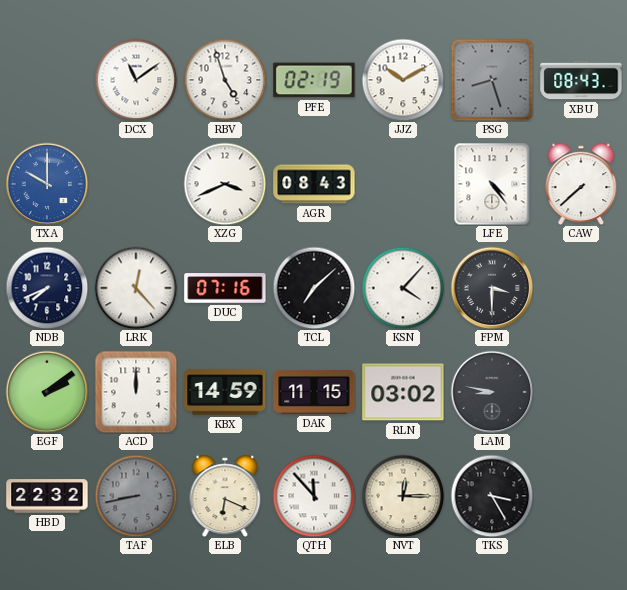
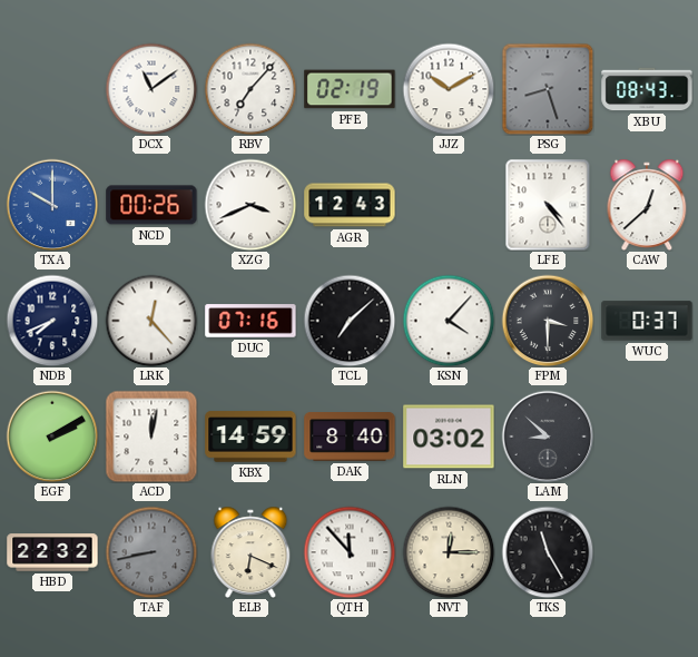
RBV: 4:57 -> 7:07
NCD: none -> 00:26
AGR: 08:43 -> 12:43
CAW: 7:38 -> 12:38
WUC: none -> 0:37
EGF: 2:09 -> 2:10
ACD: 12:00 -> 12:02
DAK: 11:15 -> 8:40
LAM: 8:47 -> 8:52
TKS: 3:25 -> 11:25
